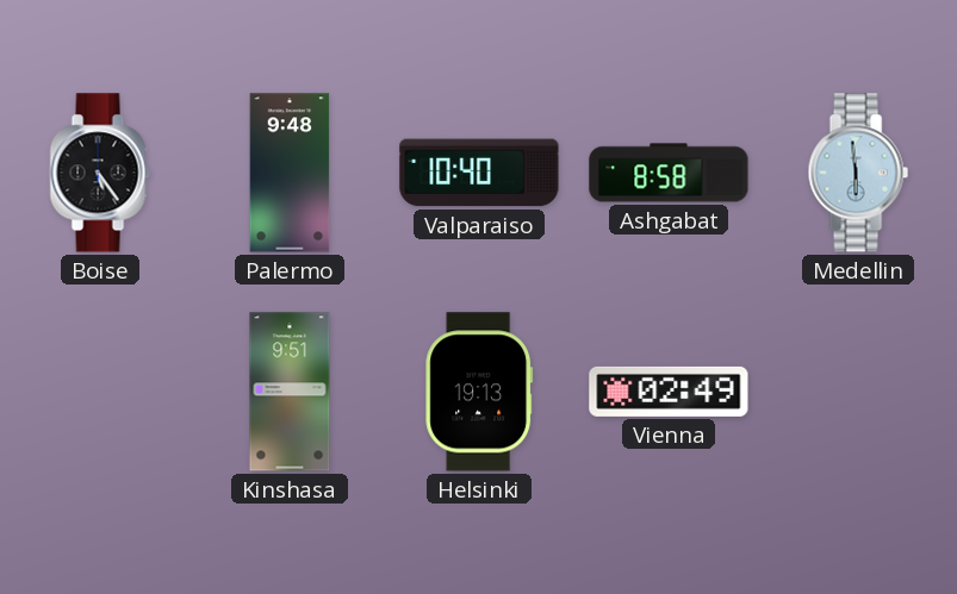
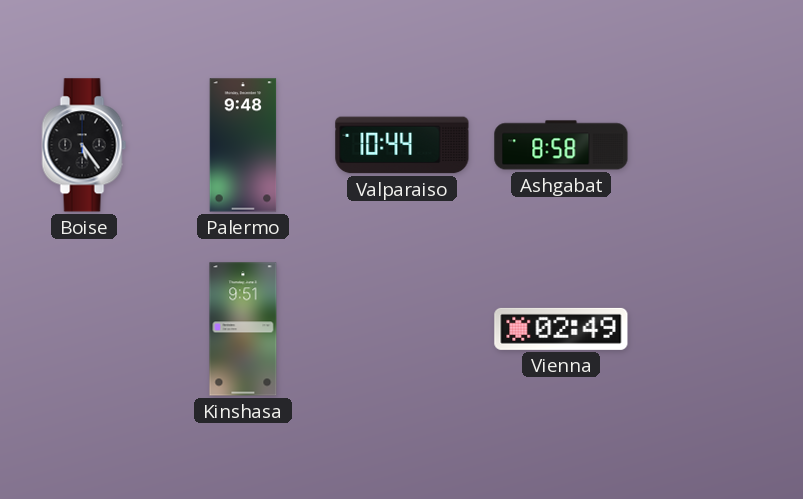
Valparaiso: 10:40 -> 10:44
Medellin: 5:59 -> none
Helsinki: 19:13 -> none
